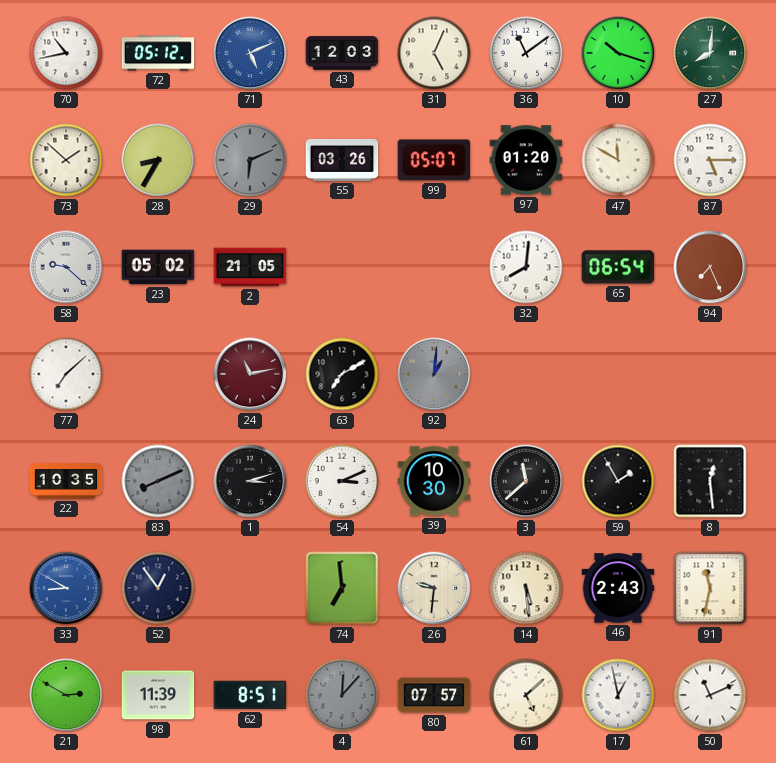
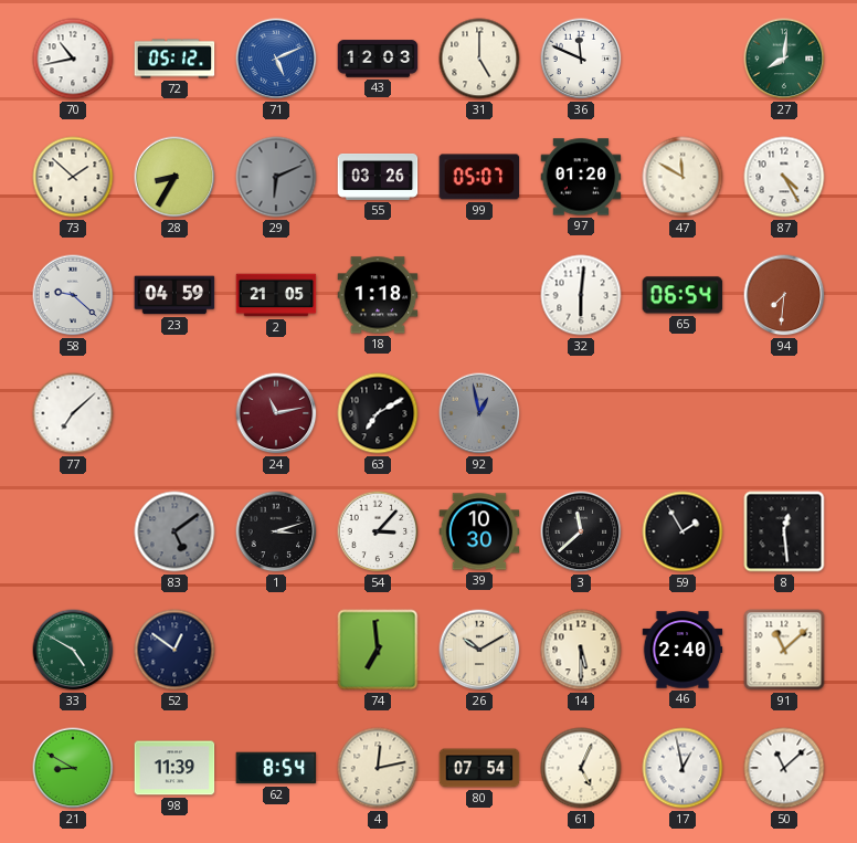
31: 5:04 -> 5:00
36: 11:09 -> 11:49
10: 10:18 -> none
87: 5:15 -> 4:25
23: 05:02 -> 04:59
18: none -> 1:18
32: 8:01 -> 6:01
94: 7:26 -> 7:31
92: 1:01 -> 12:58
22: 10:35 -> none
83: 8:11 -> 5:09
54: 3:11 -> 3:07
33: 8:50 -> 4:50
33 dial: blue -> green
52: 12:54 -> 12:51
26: 9:31 -> 10:10
14: 5:29 -> 5:30
46: 2:43 -> 2:40
91: 11:32 -> 11:08
21: 2:50 -> 8:50
62: 8:51 -> 8:54
4: 12:07 -> 12:13
4 dial: grey -> cream
80: 07:57 -> 07:54
61: 5:08 -> 5:04
50: 11:11 -> 11:08
